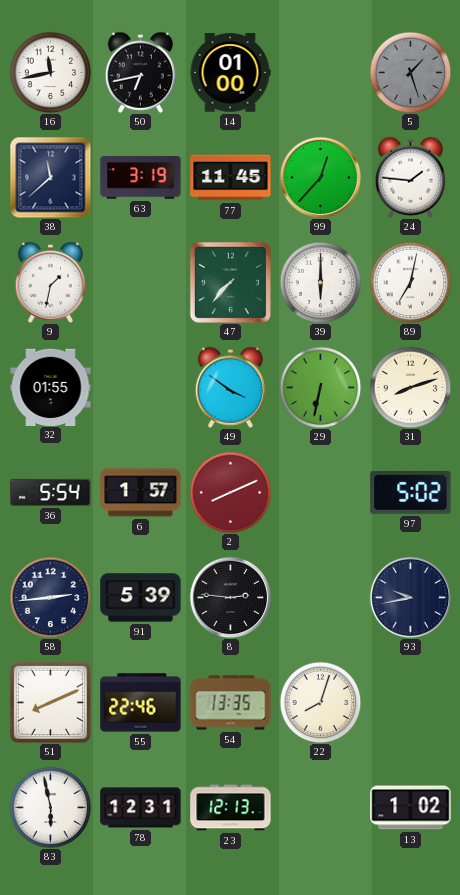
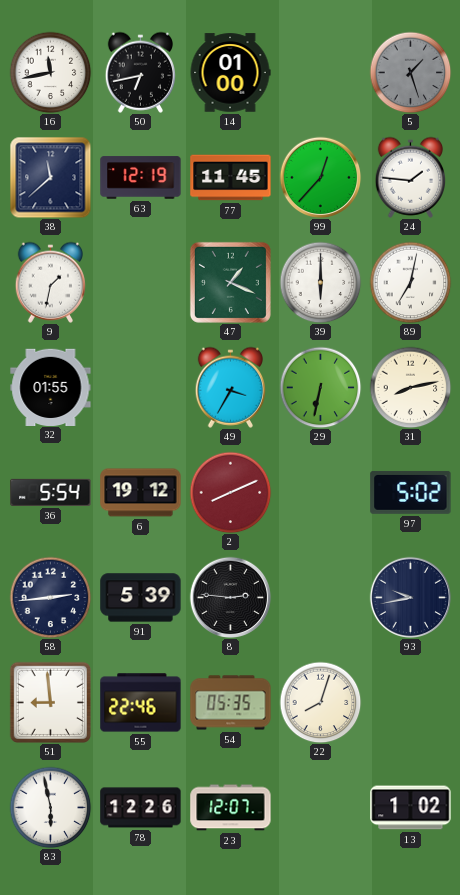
63: 3:19 -> 12:19
47: 7:37 -> 1:19
49: 3:51 -> 3:35
31: 8:12 -> 8:13
6: 1:57 -> 19:12
51: 8:11 -> 8:59
54: 13:35 -> 05:35
78: 12:31 -> 12:26
23: 12:13 -> 12:07
